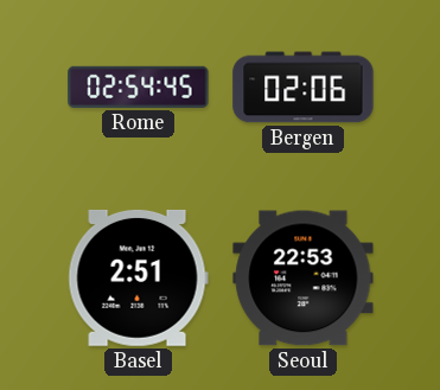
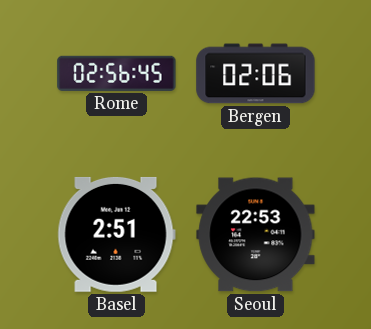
Rome: 02:54 -> 02:56
